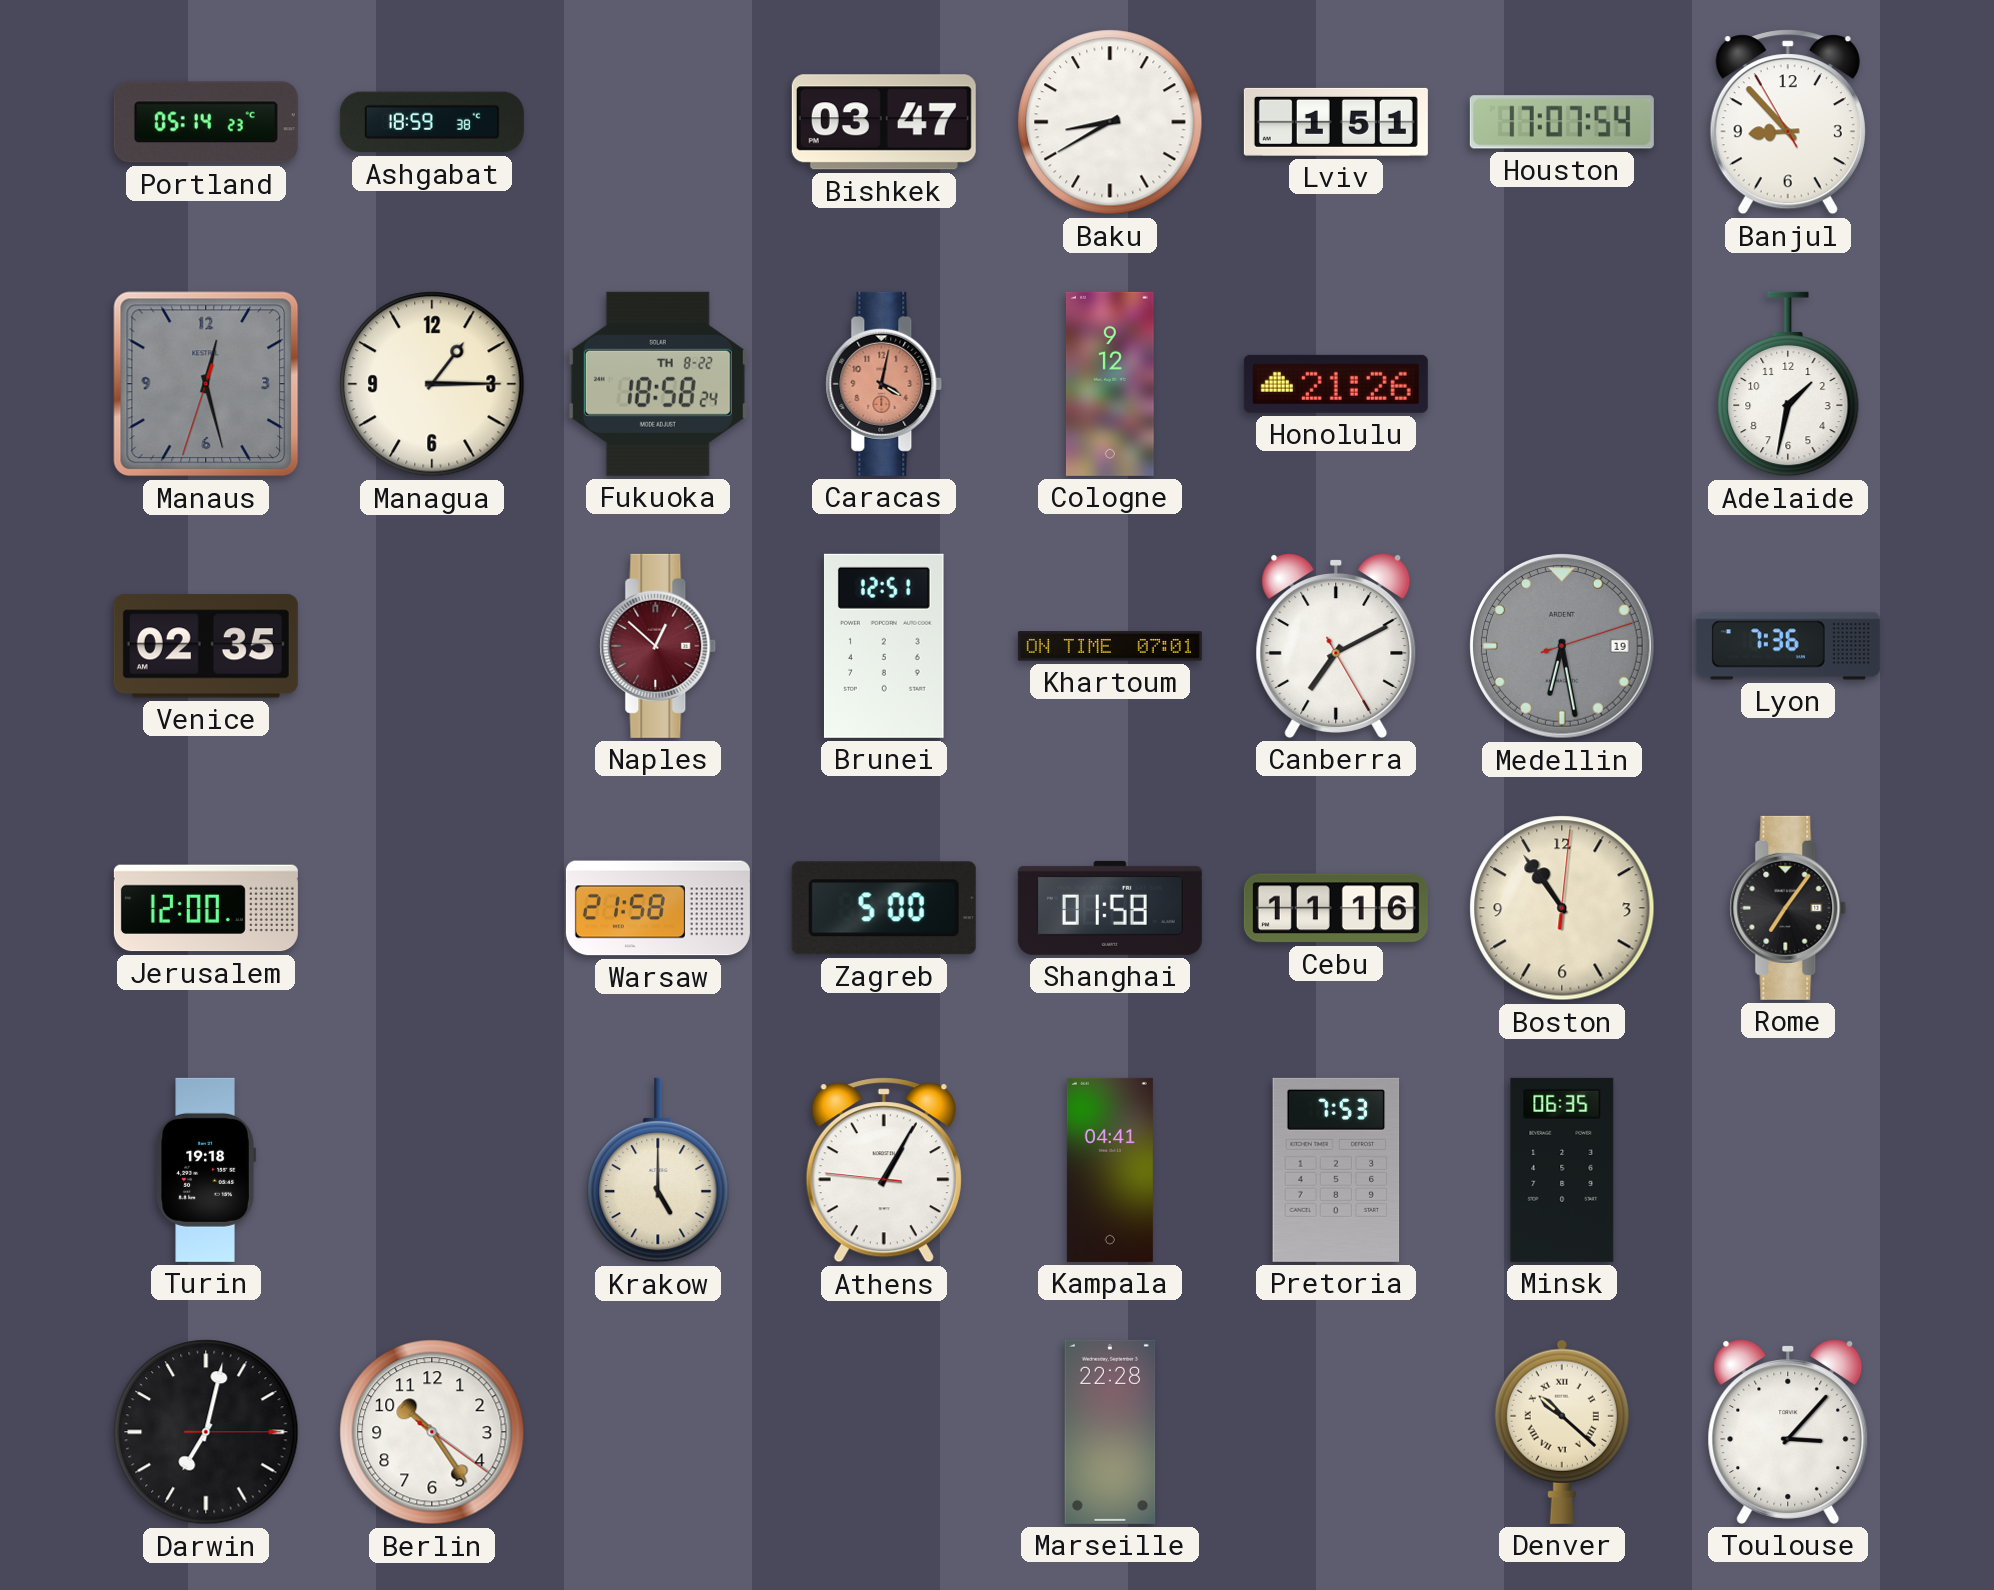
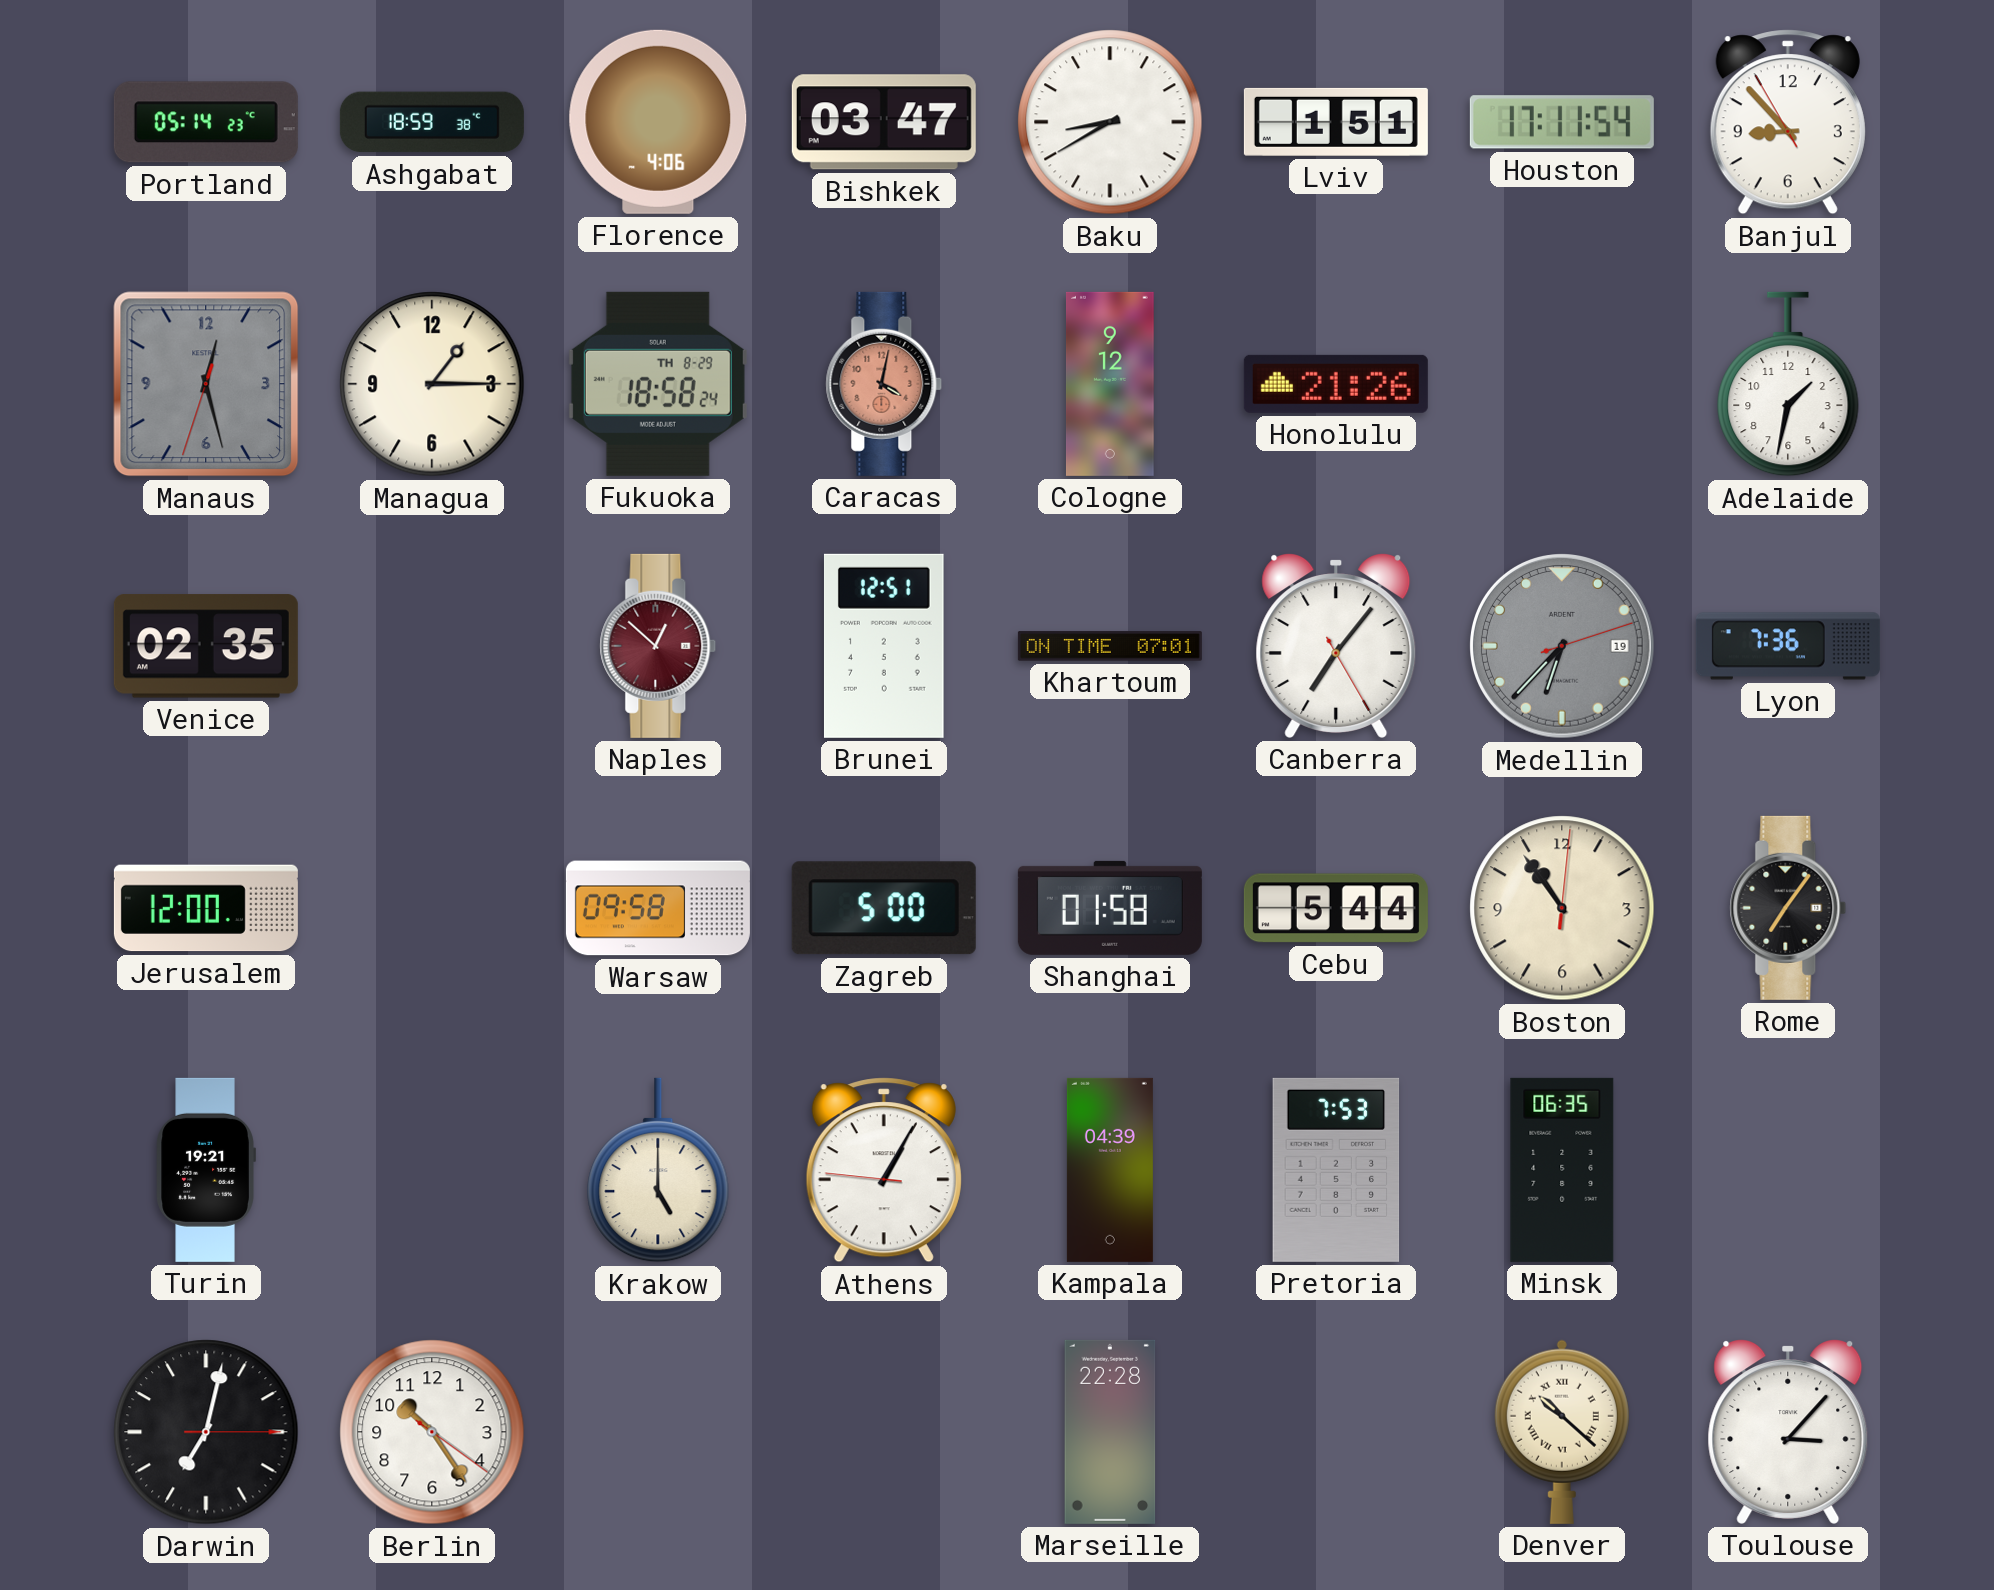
Florence: none -> 4:06
Houston: 17:07 -> 17:11
Fukuoka date: TH 8-22 -> TH 8-29
Canberra: 7:10 -> 7:06
Medellin: 6:28 -> 6:37
Warsaw: 21:58 -> 09:58
Cebu: 11:16 -> 5:44
Turin: 19:18 -> 19:21
Kampala: 04:41 -> 04:39
